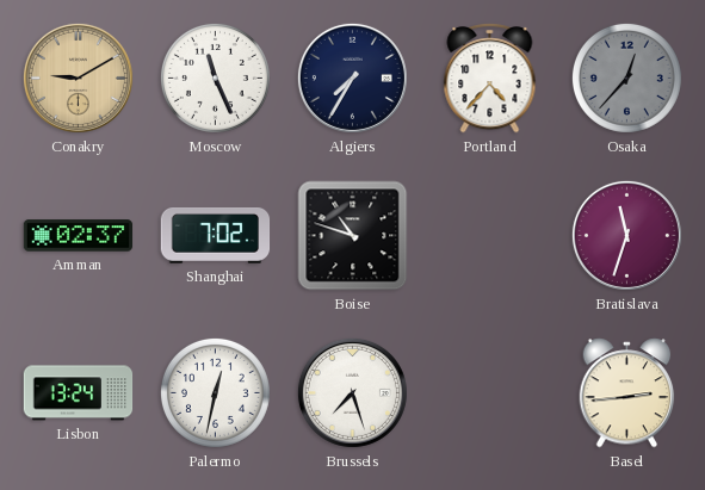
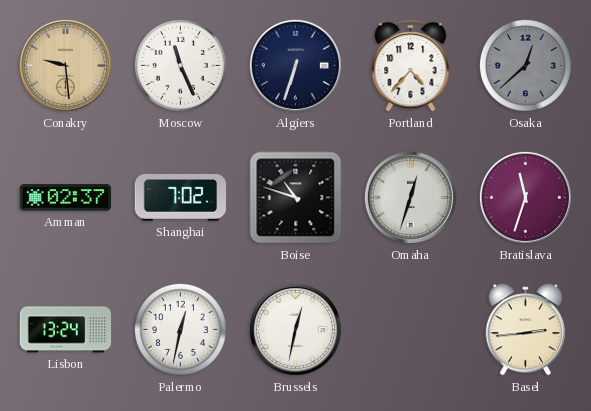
Conakry: 9:10 -> 9:29
Algiers: 7:35 -> 6:33
Osaka: 12:37 -> 12:38
Omaha: none -> 12:33
Brussels: 7:27 -> 12:32
